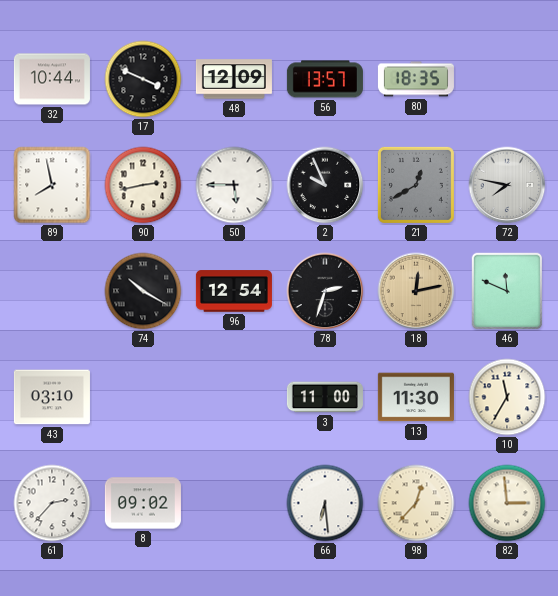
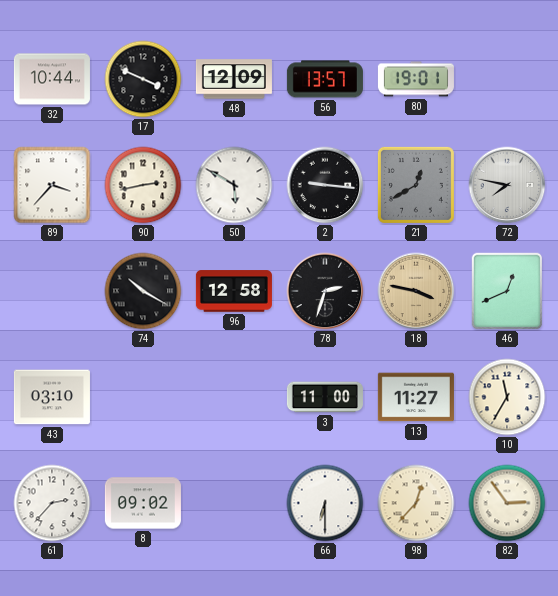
80: 18:35 -> 19:01
89: 7:58 -> 3:37
50: 5:45 -> 5:50
2: 9:56 -> 9:16
96: 12:54 -> 12:58
18: 12:13 -> 3:47
46: 11:49 -> 12:41
13: 11:30 -> 11:27
66: 6:29 -> 6:30
82: 2:59 -> 2:54
